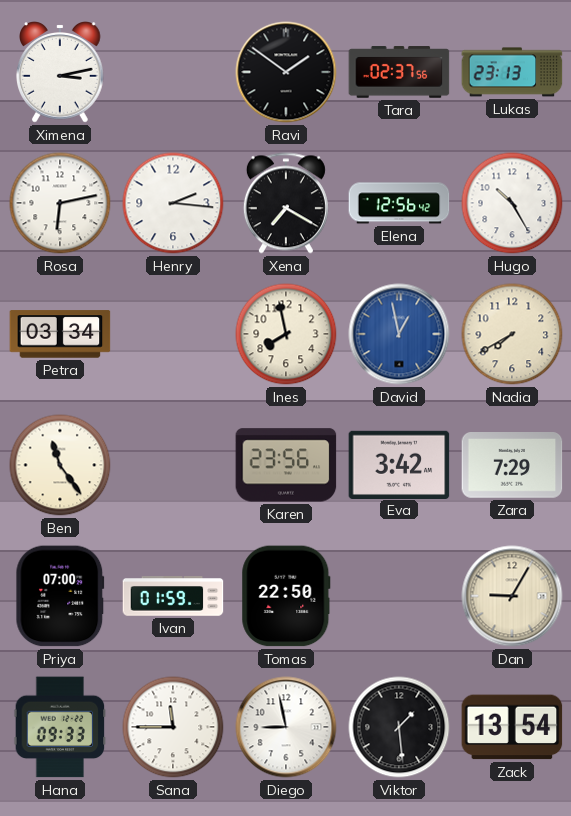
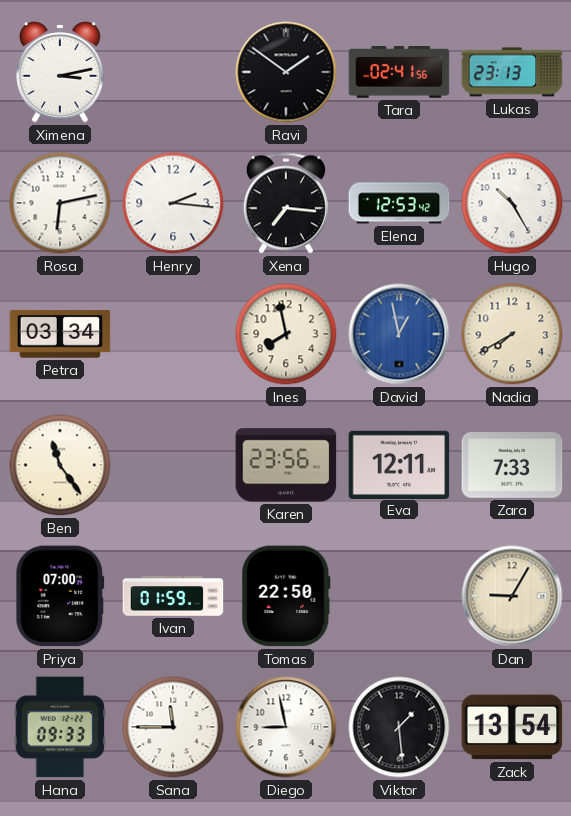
Tara: 02:37 -> 02:41
Xena: 7:20 -> 7:16
Elena: 12:56 -> 12:53
Eva: 3:42 -> 12:11
Zara: 7:29 -> 7:33
